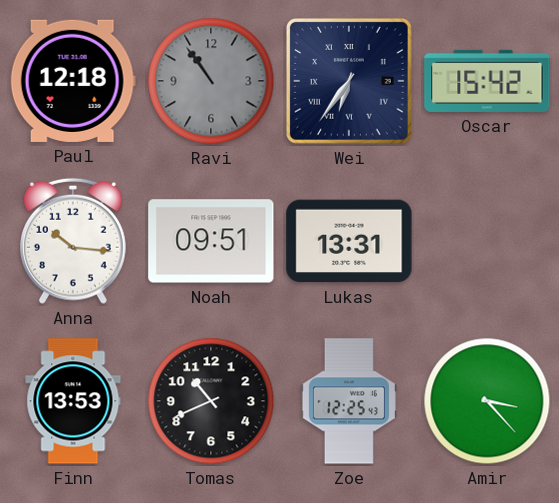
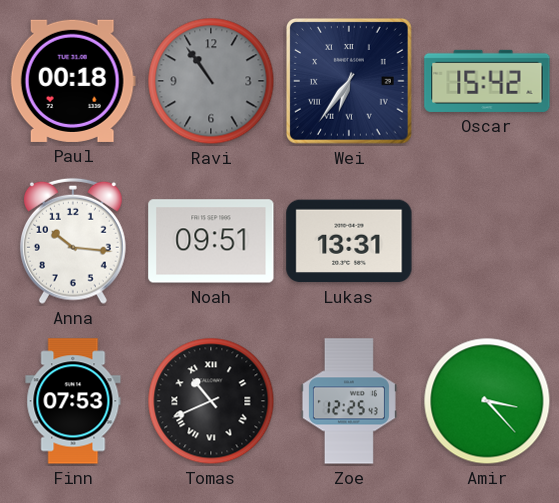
Paul: 12:18 -> 00:18
Finn: 13:53 -> 07:53
Tomas numerals: Arabic -> Roman
